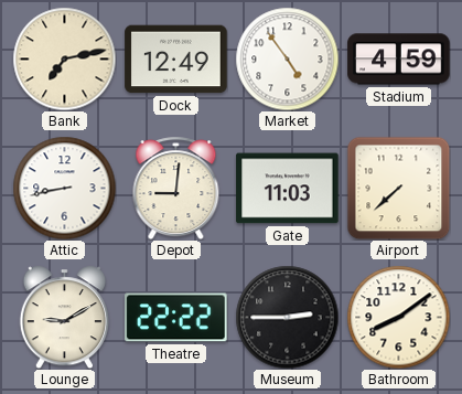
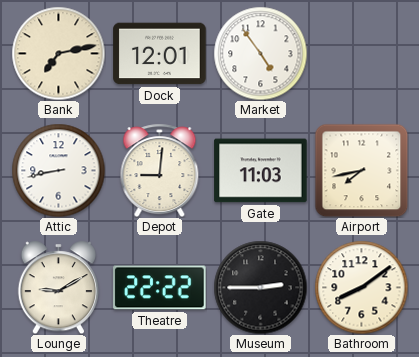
Dock: 12:49 -> 12:01
Stadium: 4:59 -> none
Airport: 7:38 -> 7:43
